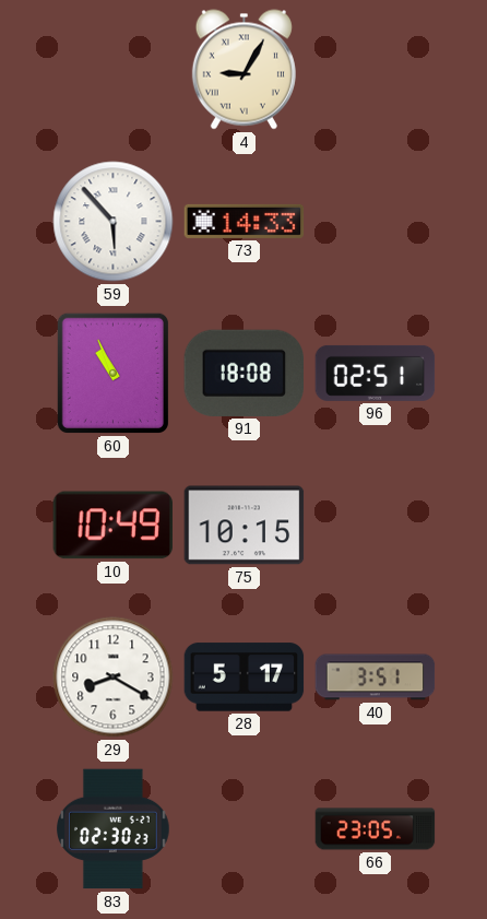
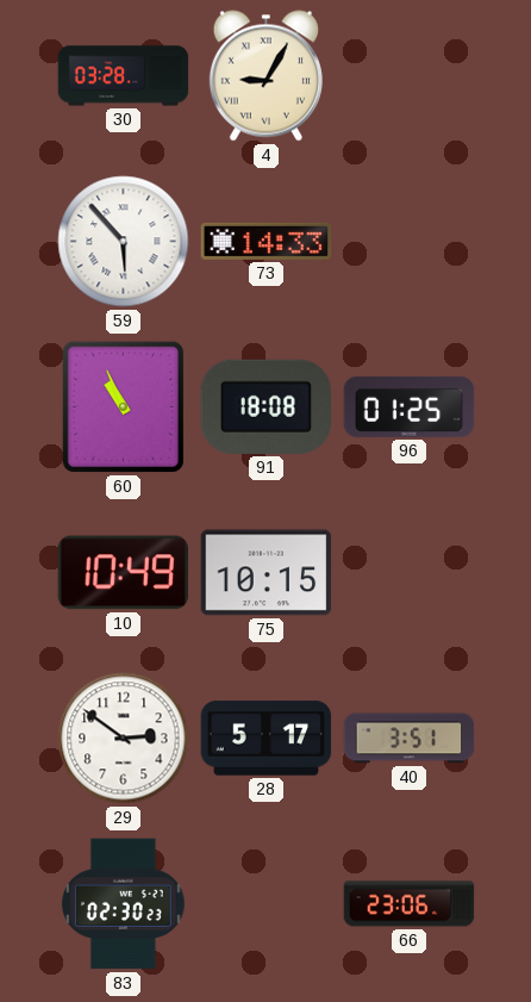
30: none -> 03:28
96: 02:51 -> 01:25
29: 8:20 -> 2:51
66: 23:05 -> 23:06
